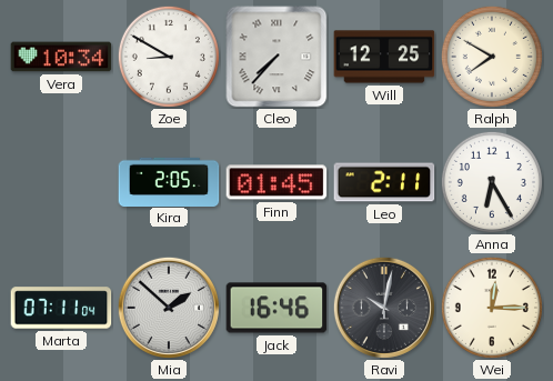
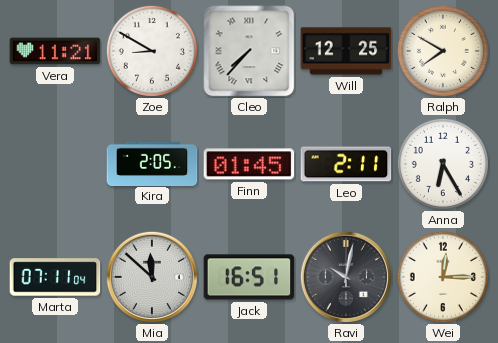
Vera: 10:34 -> 11:21
Mia: 1:52 -> 11:52
Jack: 16:46 -> 16:51
